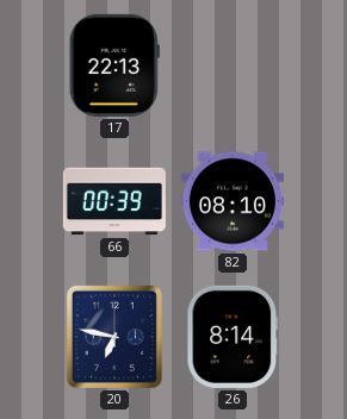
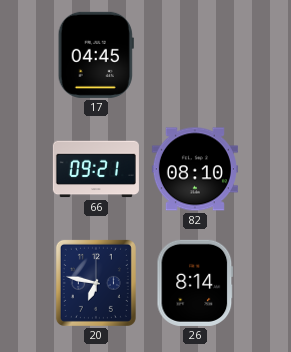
17: 22:13 -> 04:45
66: 00:39 -> 09:21
